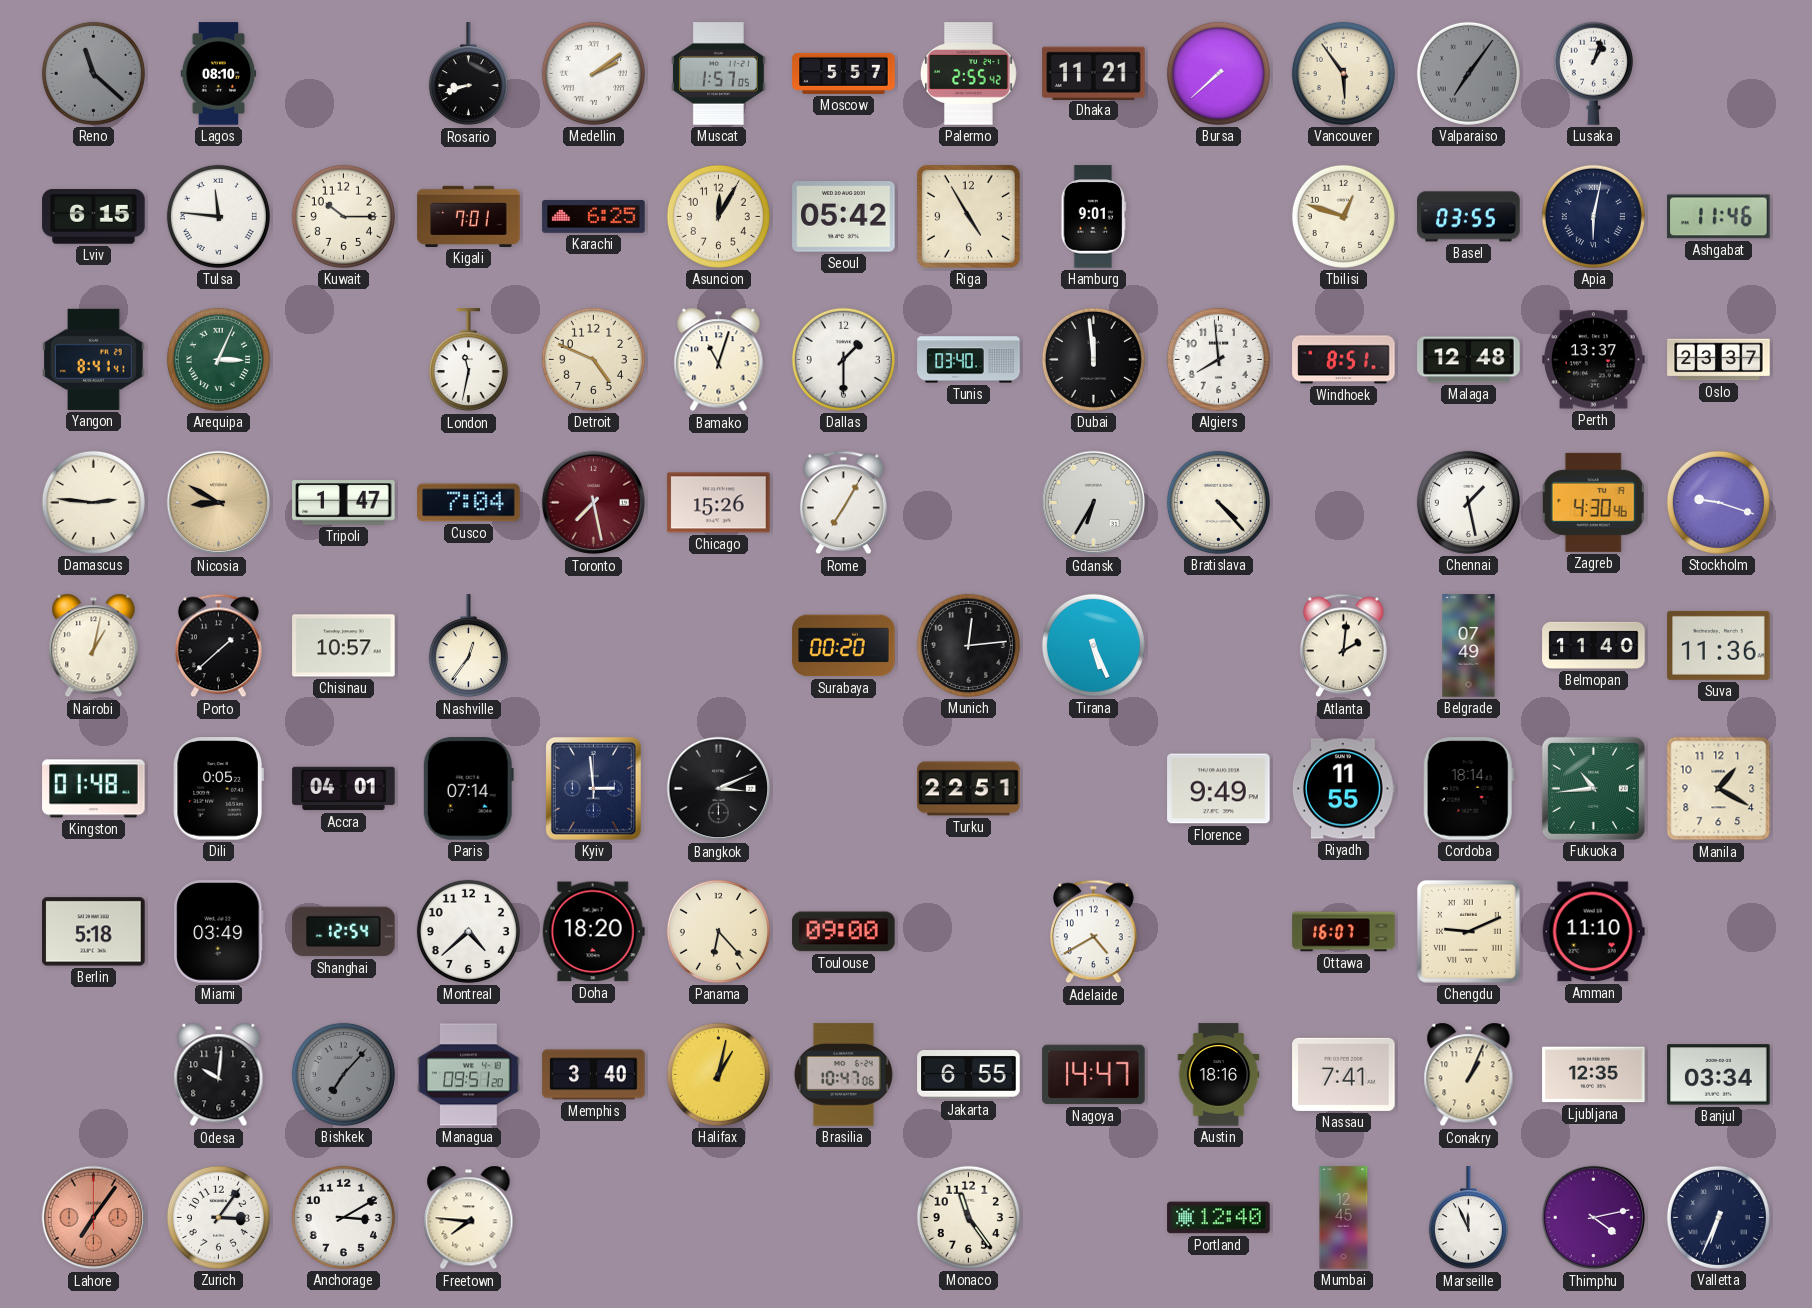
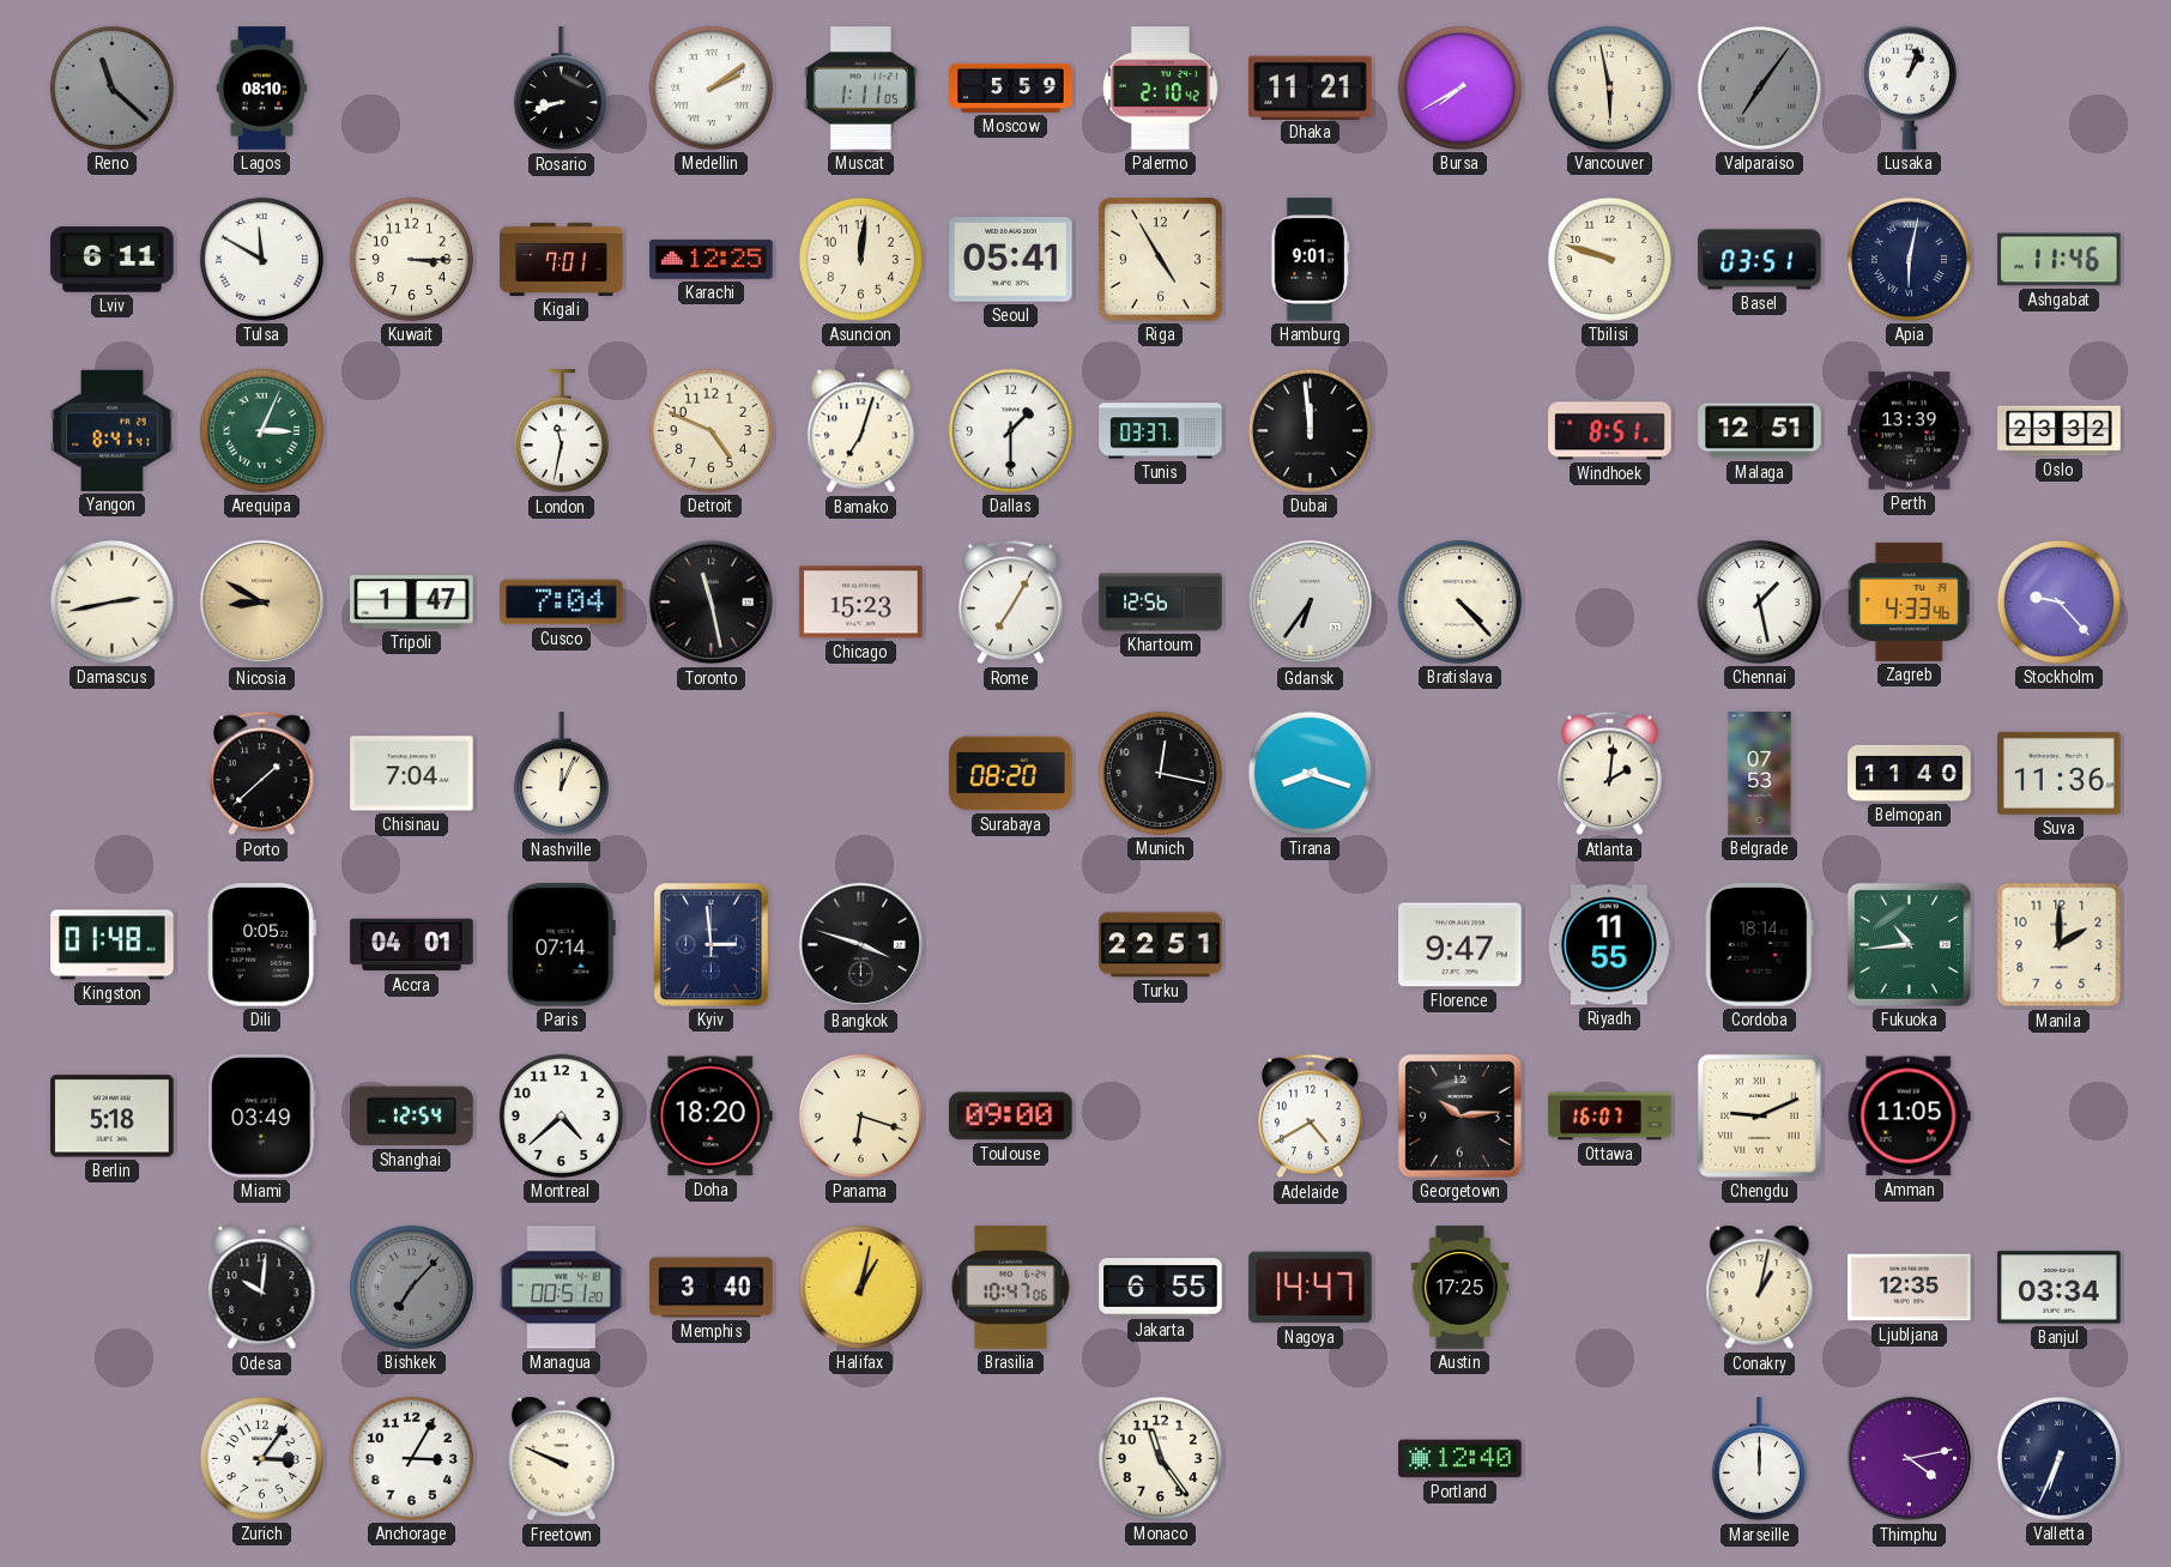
Muscat: 1:57 -> 1:11
Moscow: 5:57 -> 5:59
Palermo: 2:55 -> 2:10
Bursa: 7:38 -> 7:40
Vancouver: 5:54 -> 5:58
Lviv: 6:15 -> 6:11
Tulsa: 11:46 -> 11:50
Kuwait: 10:15 -> 3:15
Karachi: 6:25 -> 12:25
Asuncion: 12:05 -> 12:01
Seoul: 05:42 -> 05:41
Tbilisi: 12:48 -> 9:48
Basel: 03:55 -> 03:51
Bamako: 11:03 -> 7:03
Tunis: 03:40 -> 03:37
Algiers: 7:59 -> none
Malaga: 12:48 -> 12:51
Perth: 13:37 -> 13:39
Oslo: 23:37 -> 23:32
Damascus: 2:46 -> 2:43
Toronto: 7:28 -> 11:28
Toronto dial: burgundy -> black
Chicago: 15:26 -> 15:23
Khartoum: none -> 12:56
Gdansk: 6:35 -> 6:36
Zagreb: 4:30 -> 4:33
Stockholm: 9:18 -> 9:23
Nairobi: 1:02 -> none
Chisinau: 10:57 -> 7:04
Nashville: 12:36 -> 12:04
Surabaya: 00:20 -> 08:20
Munich: 12:14 -> 12:17
Tirana: 5:26 -> 8:18
Belgrade: 07:49 -> 07:53
Bangkok: 3:11 -> 3:48
Florence: 9:49 -> 9:47
Manila: 1:20 -> 2:00
Panama: 6:23 -> 6:18
Georgetown: none -> 10:14
Amman: 11:10 -> 11:05
Managua: 09:51 -> 00:51
Austin: 18:16 -> 17:25
Nassau: 7:41 -> none
Conakry: 1:04 -> 1:02
Lahore: 7:06 -> none
Anchorage: 3:10 -> 3:05
Freetown: 7:46 -> 9:49
Mumbai: 12:45 -> none
Marseille: 11:56 -> 12:00
